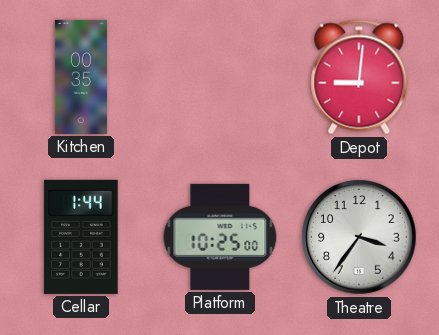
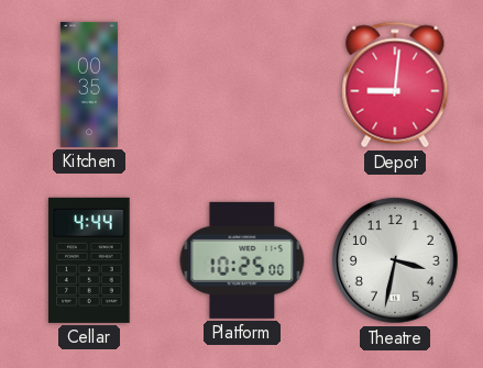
Cellar: 1:44 -> 4:44
Theatre: 3:36 -> 3:32
